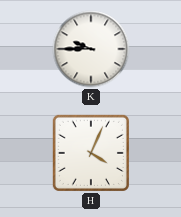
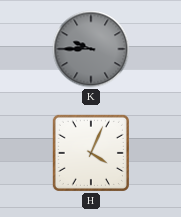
K dial: white -> grey
